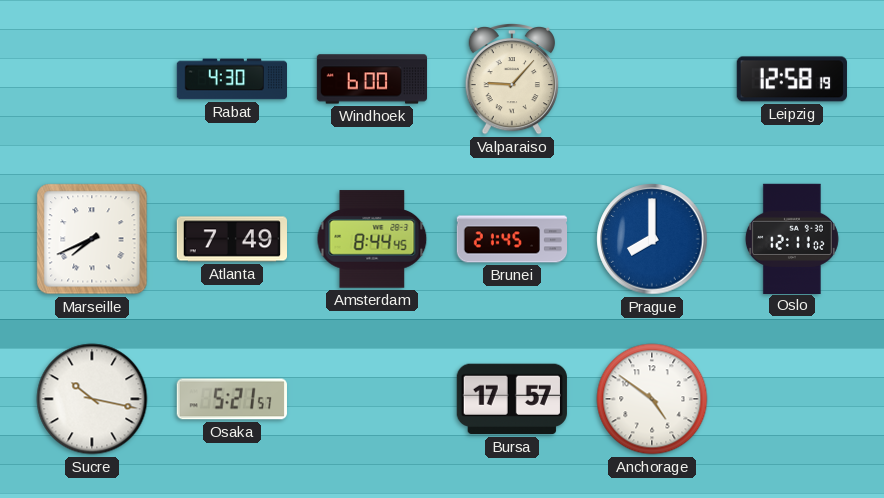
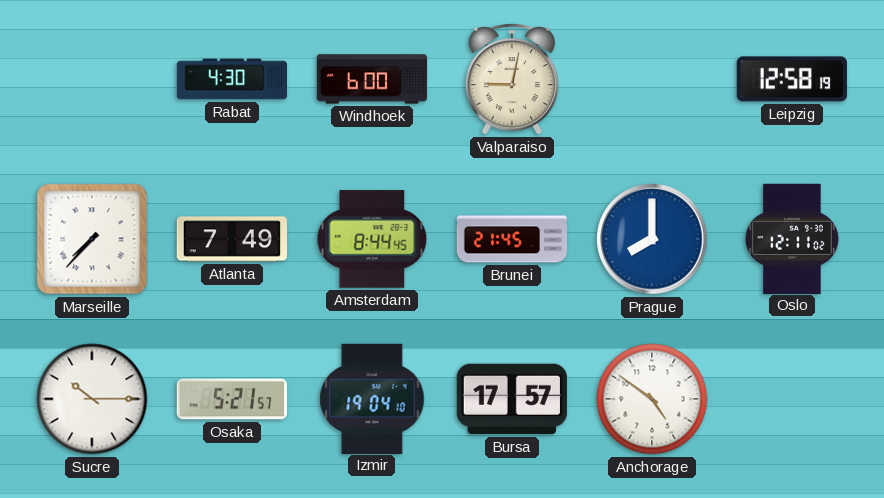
Valparaiso: 9:07 -> 9:02
Marseille: 7:41 -> 7:37
Sucre: 10:17 -> 10:15
Izmir: none -> 19:04
